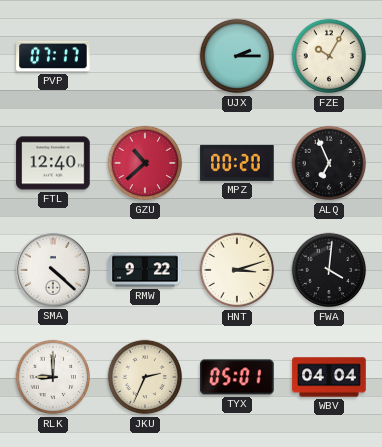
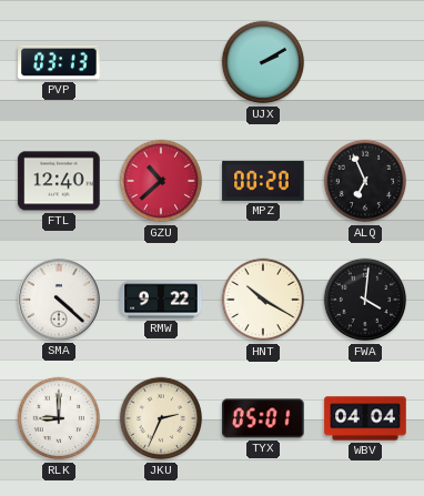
PVP: 07:17 -> 03:13
UJX: 2:15 -> 2:10
FZE: 10:05 -> none
HNT: 3:12 -> 10:20
